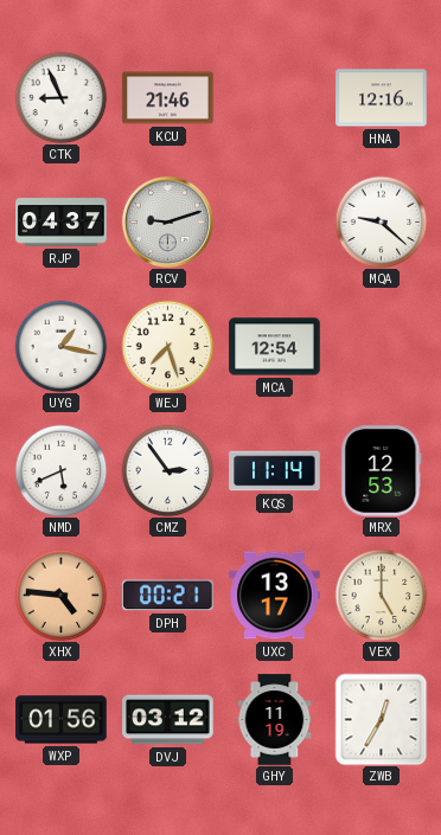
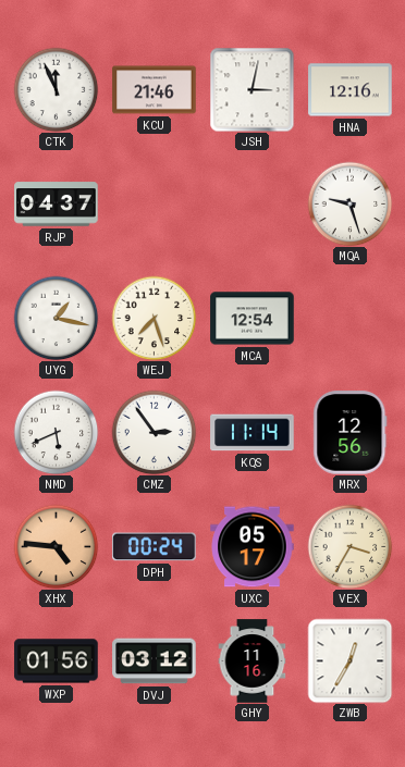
CTK: 8:56 -> 11:56
JSH: none -> 3:02
RCV: 9:12 -> none
MQA: 9:22 -> 9:27
MRX: 12:53 -> 12:56
DPH: 00:21 -> 00:24
UXC: 13:17 -> 05:17
VEX: 5:00 -> 3:35
GHY: 11:19 -> 11:16
